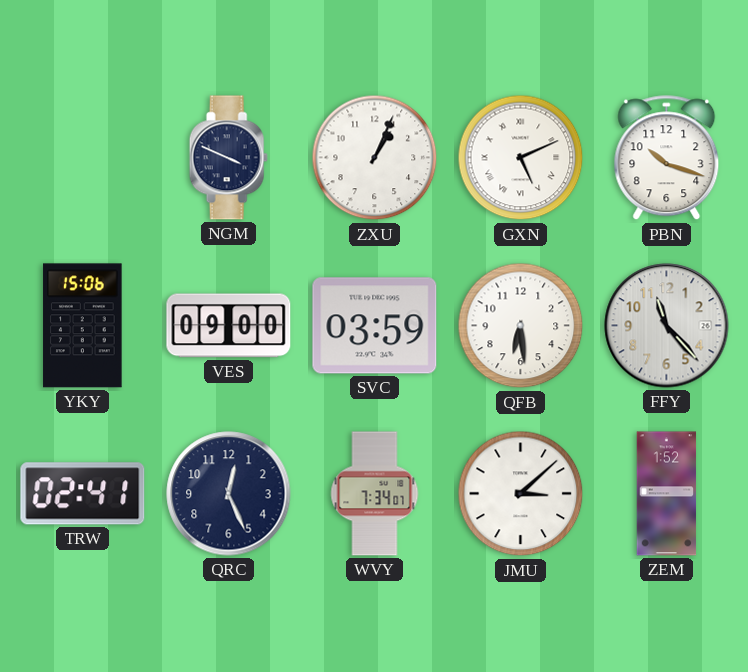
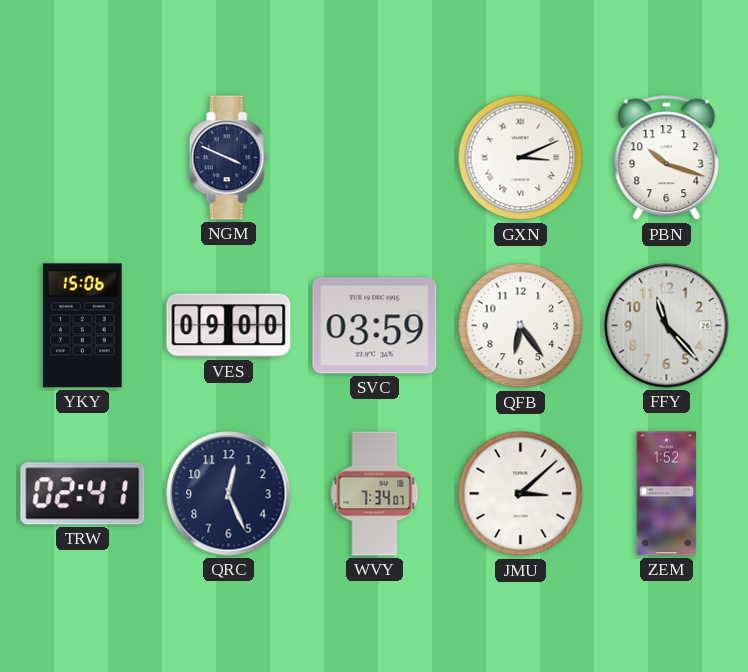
ZXU: 1:04 -> none
GXN: 5:11 -> 3:11
QFB: 6:29 -> 6:24
